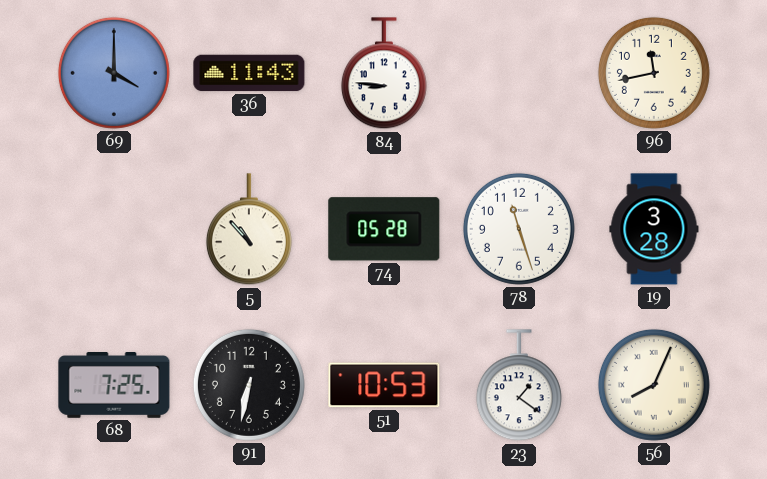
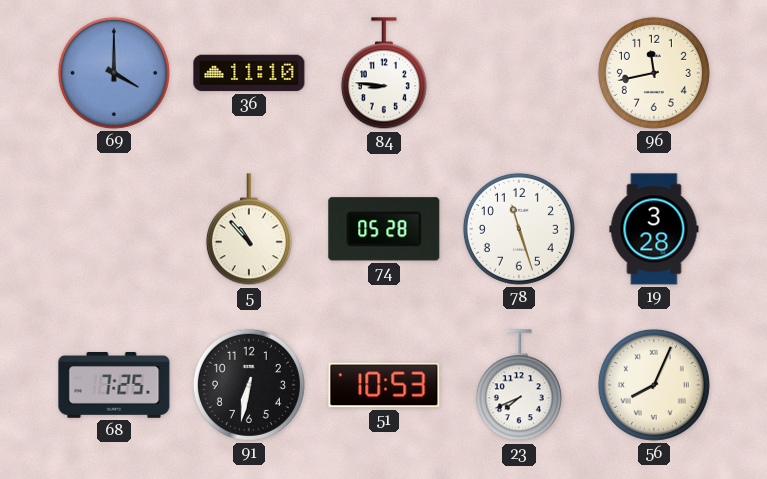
36: 11:43 -> 11:10
23: 1:21 -> 7:41
